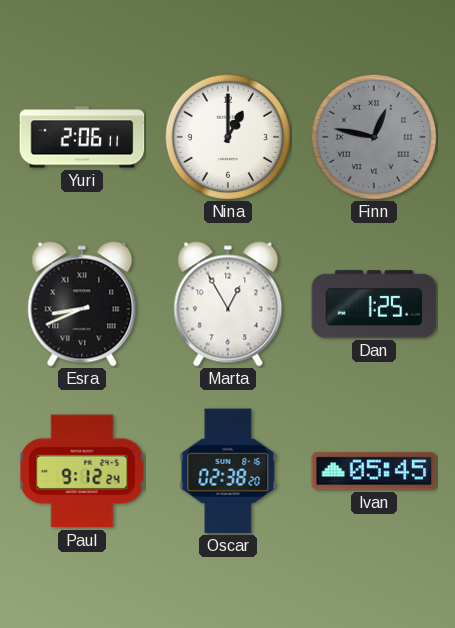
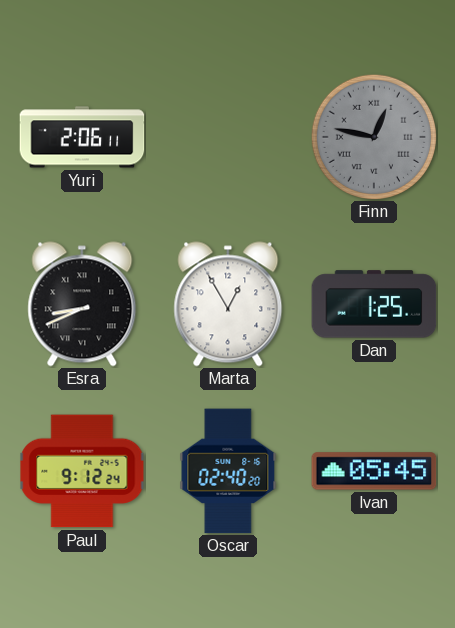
Nina: 1:00 -> none
Oscar: 02:38 -> 02:40
